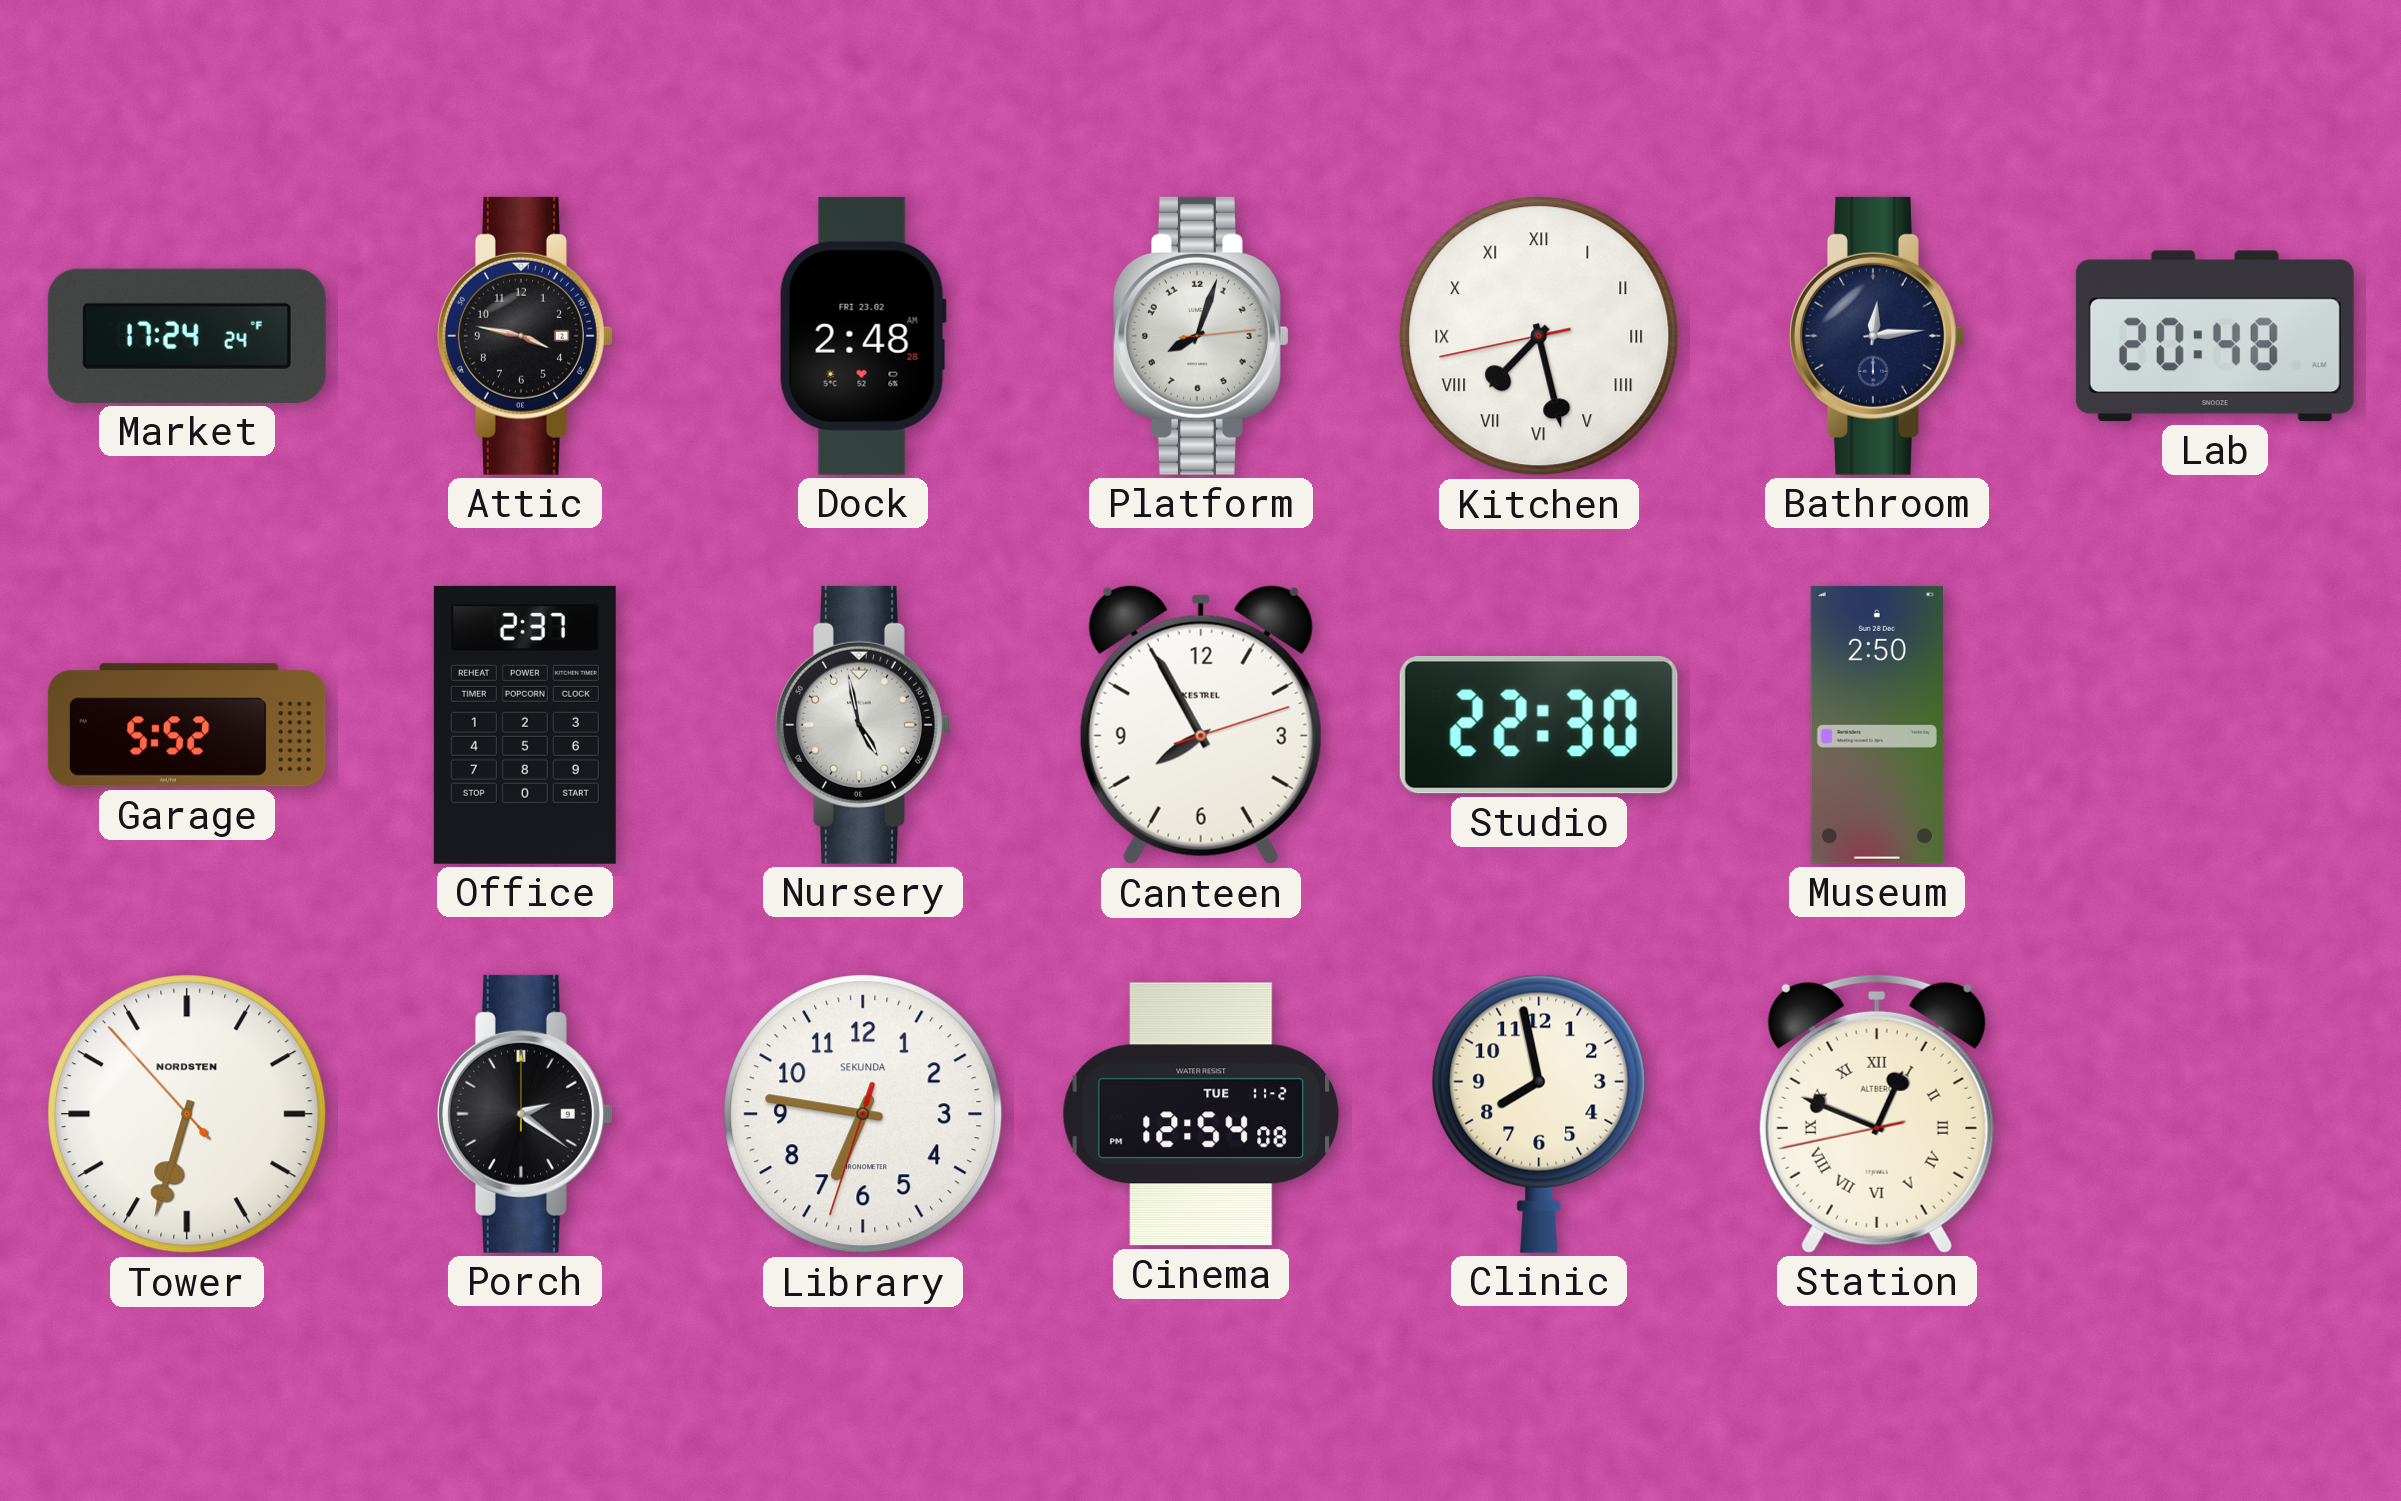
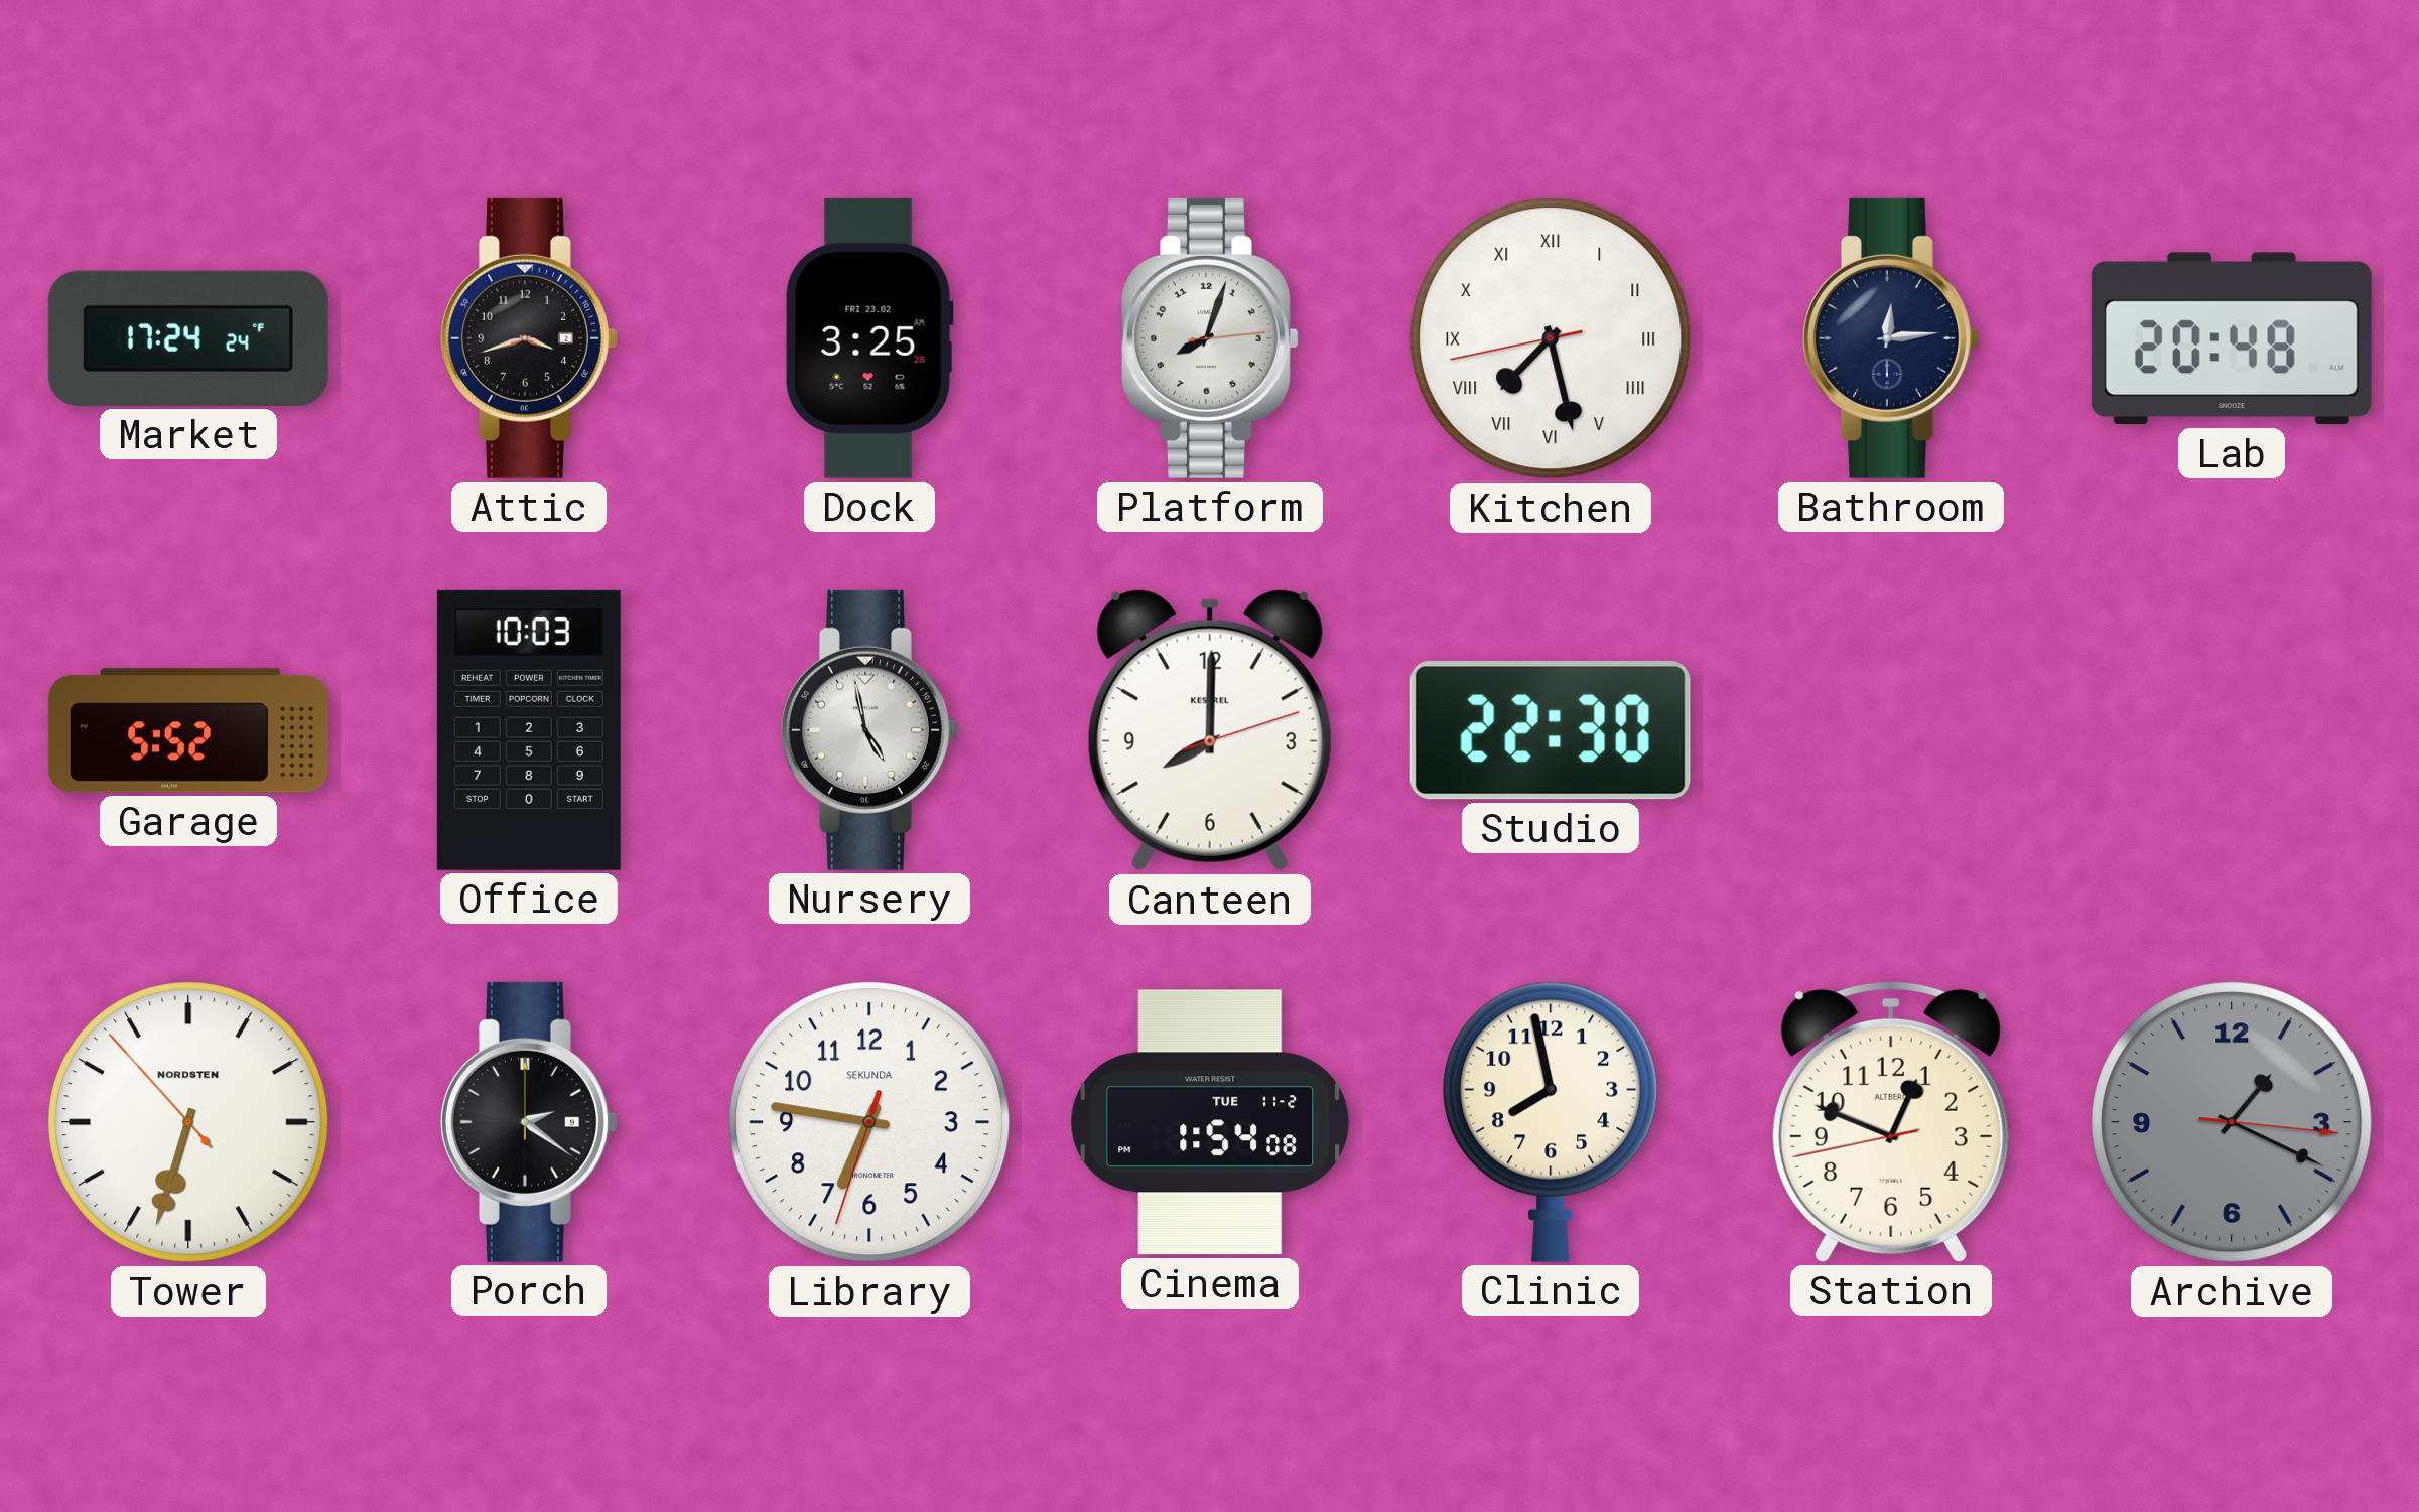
Attic: 3:47 -> 3:42
Dock: 2:48 -> 3:25
Office: 2:37 -> 10:03
Canteen: 7:55 -> 8:00
Museum: 2:50 -> none
Cinema: 12:54 -> 1:54
Station numerals: Roman -> Arabic
Archive: none -> 1:19
